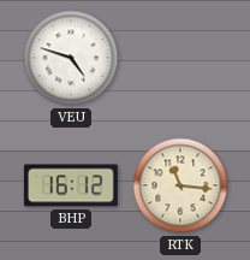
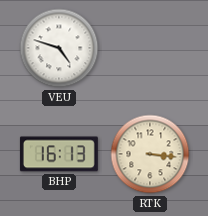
BHP: 16:12 -> 16:13
RTK: 11:16 -> 3:16
